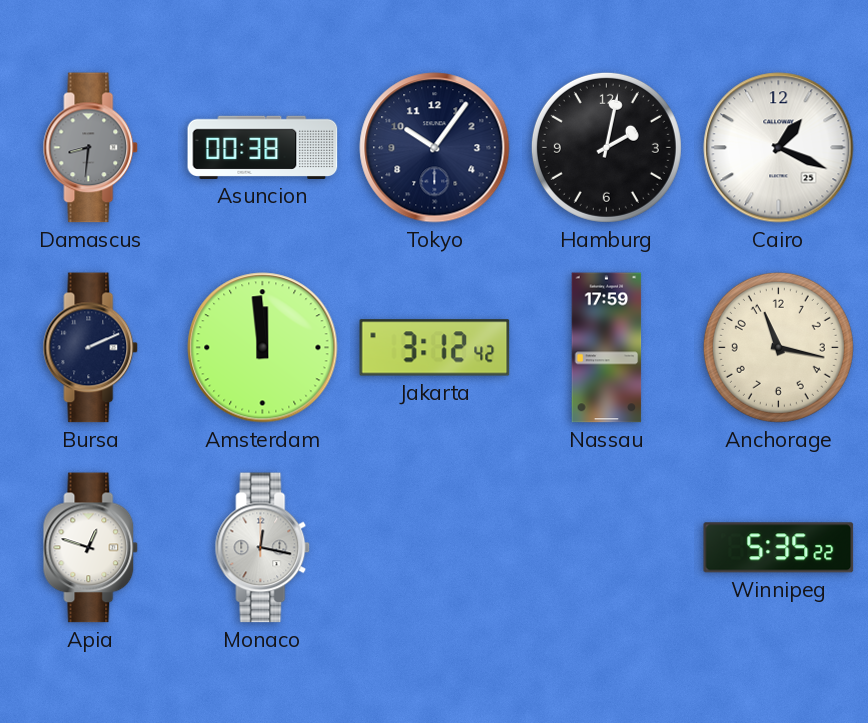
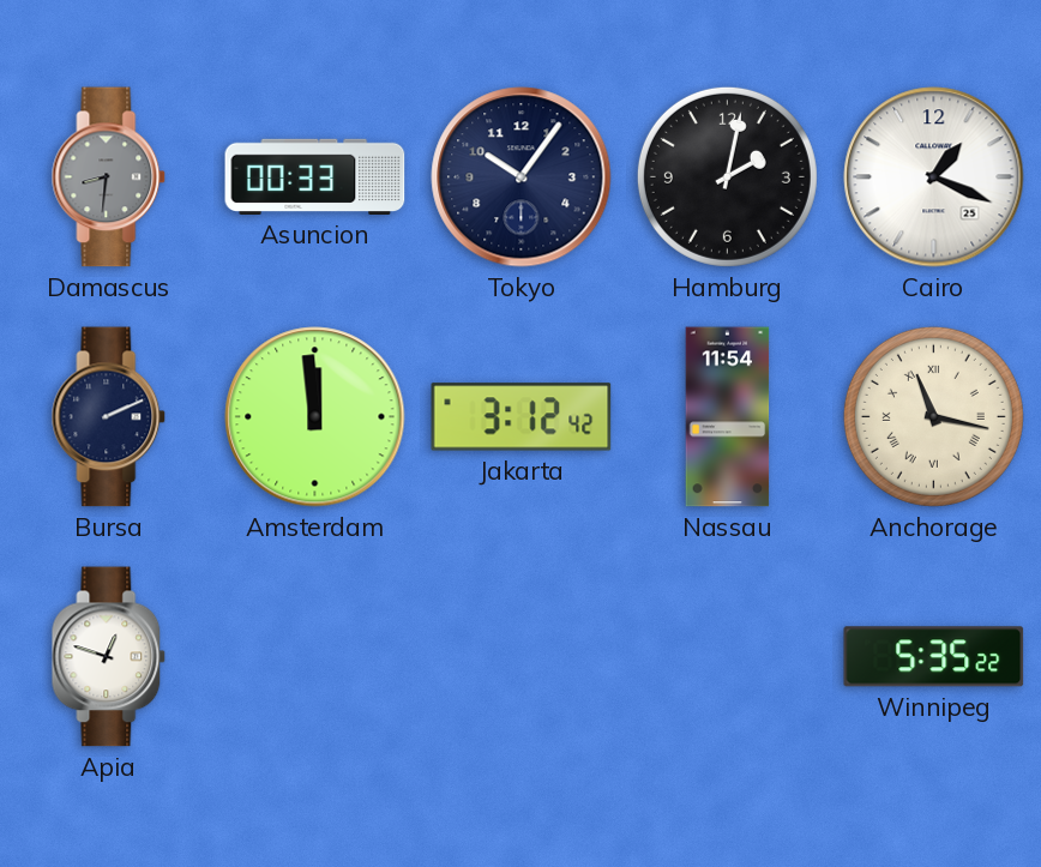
Asuncion: 00:38 -> 00:33
Nassau: 17:59 -> 11:54
Anchorage numerals: Arabic -> Roman
Monaco: 12:17 -> none
